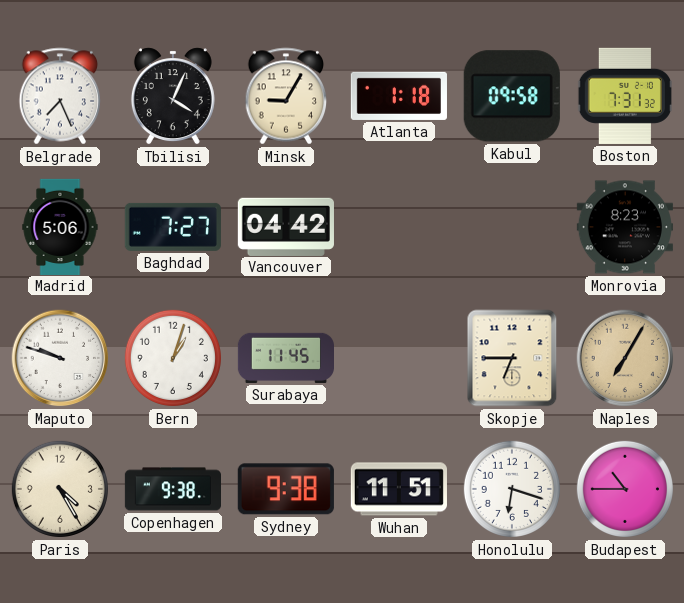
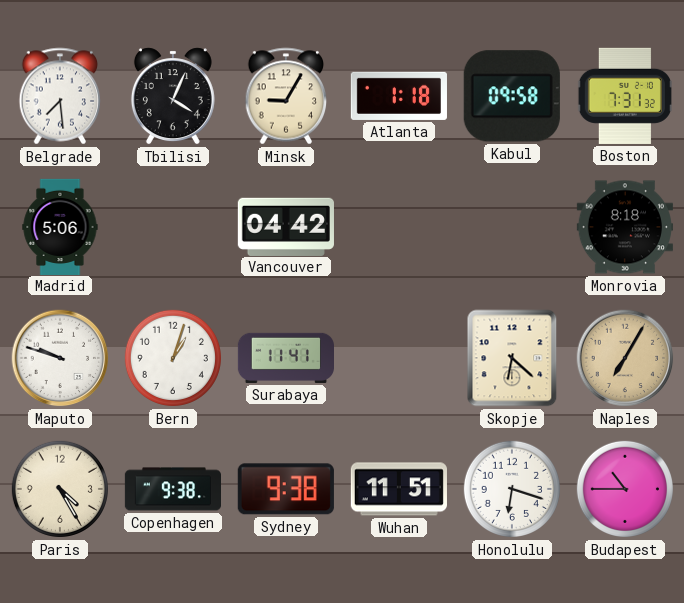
Belgrade: 7:26 -> 7:29
Baghdad: 7:27 -> none
Monrovia: 8:23 -> 8:18
Surabaya: 11:45 -> 11:41
Skopje: 6:45 -> 6:22
